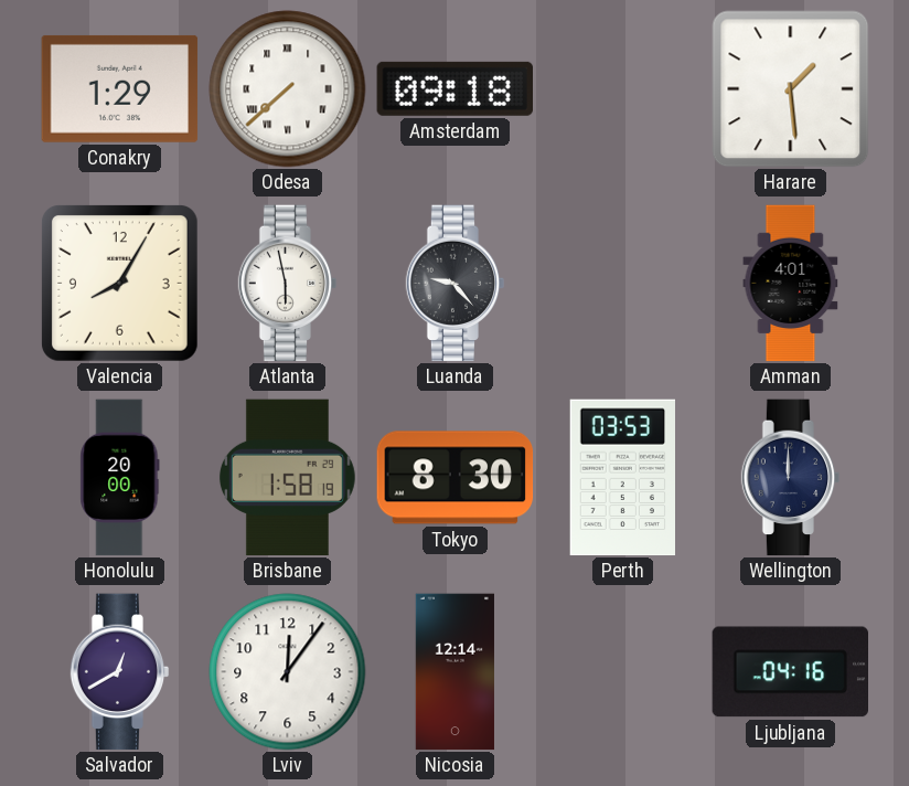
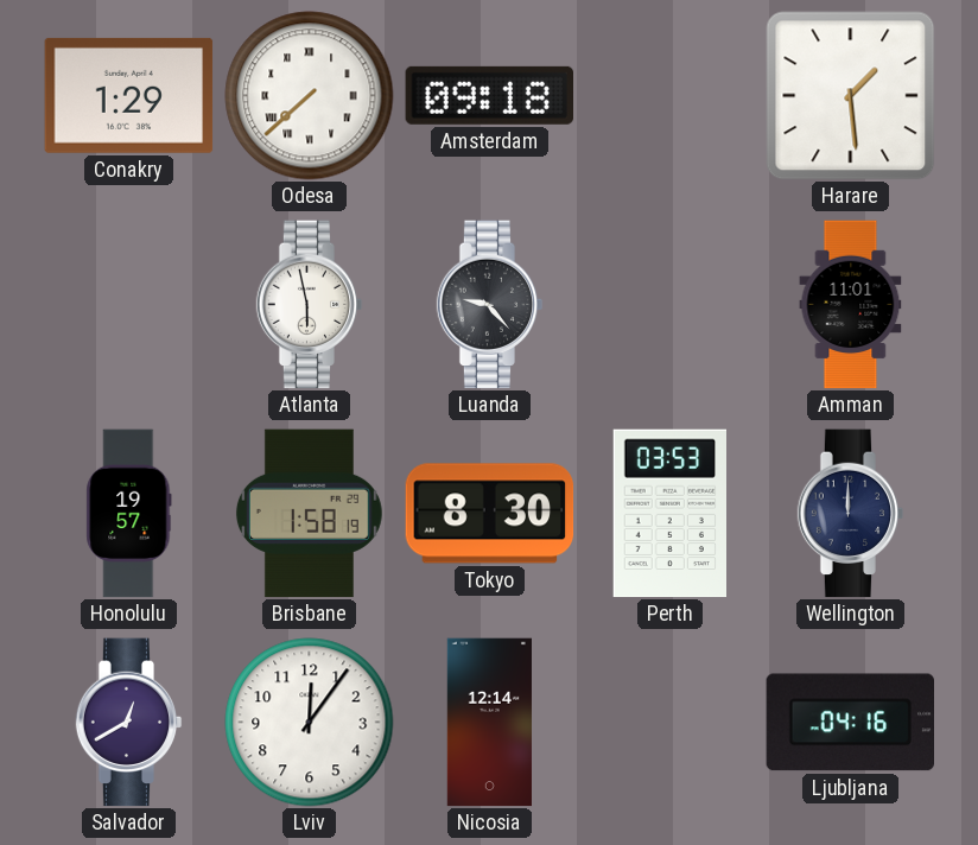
Valencia: 8:05 -> none
Amman: 4:01 -> 11:01
Honolulu: 20:00 -> 19:57
